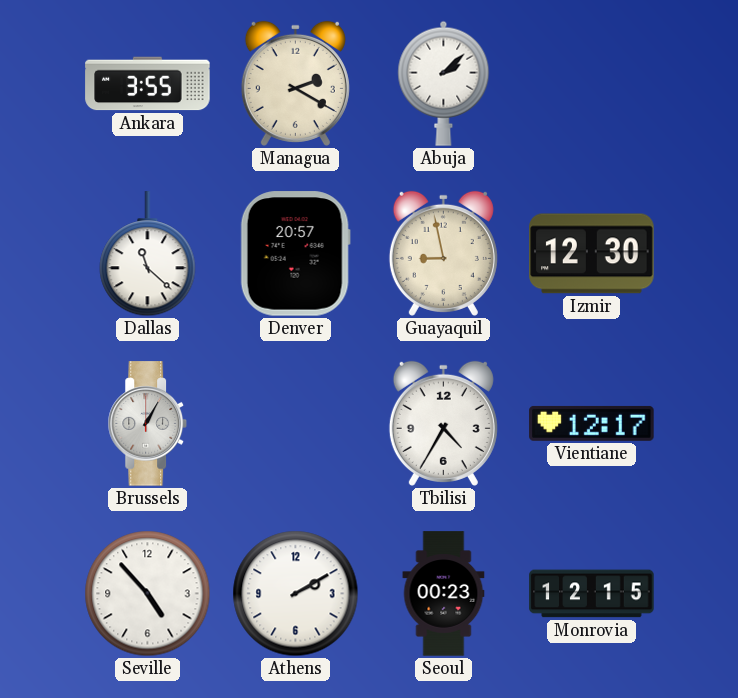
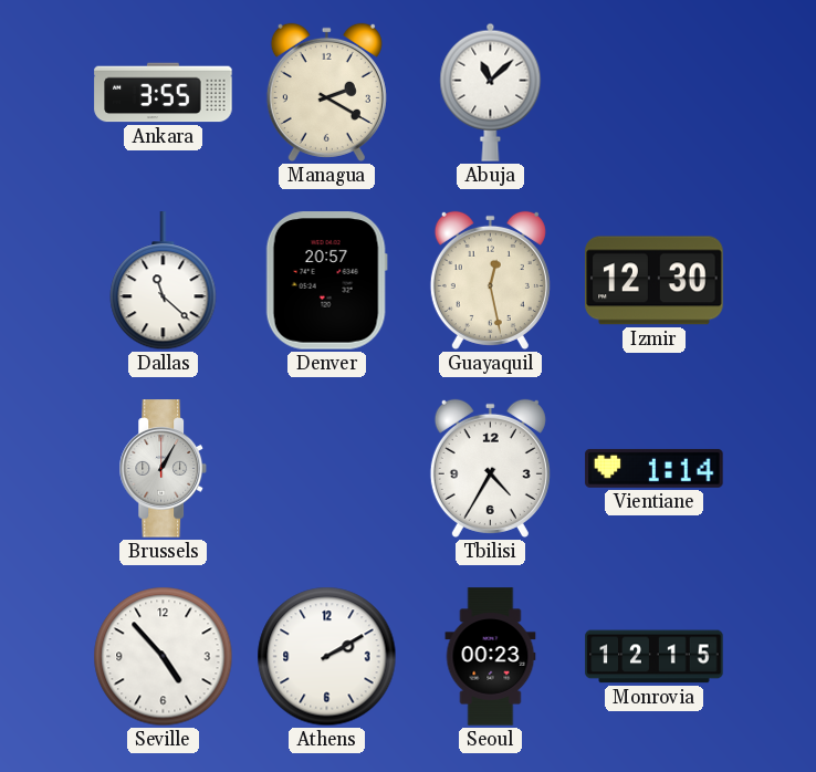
Abuja: 2:08 -> 11:08
Guayaquil: 8:58 -> 12:28
Vientiane: 12:17 -> 1:14
